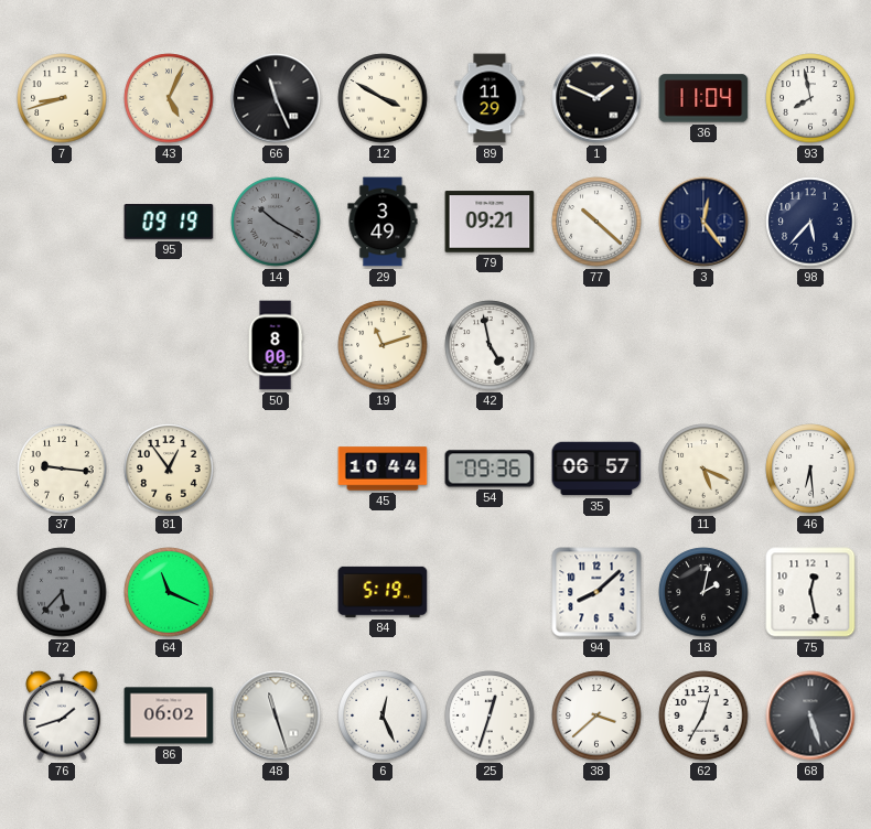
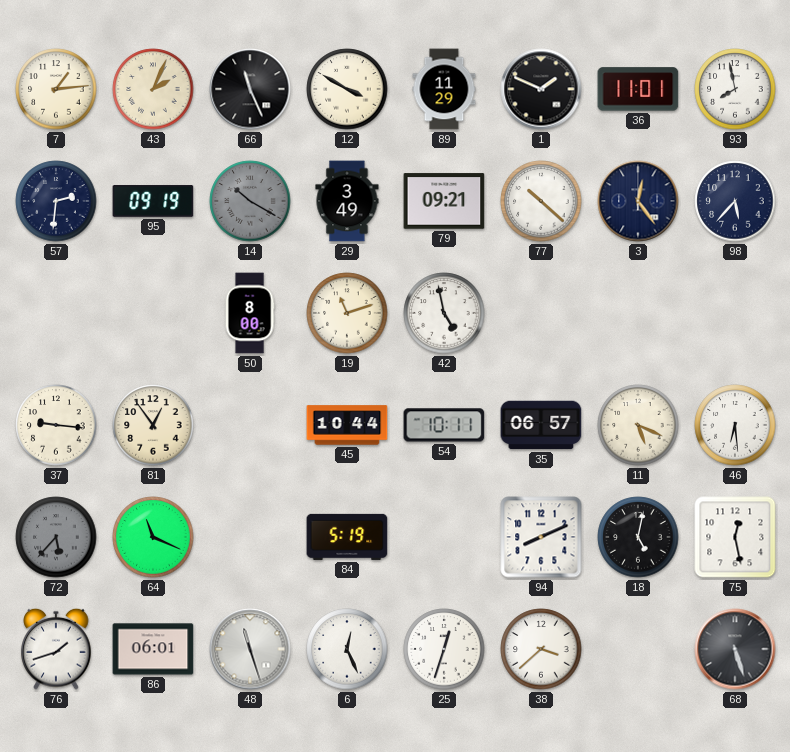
7: 8:42 -> 1:14
43: 5:04 -> 2:04
36: 11:04 -> 11:01
57: none -> 2:31
54: 09:36 -> 10:11
94: 8:08 -> 8:11
18: 2:02 -> 5:02
86: 06:02 -> 06:01
62: 12:35 -> none
